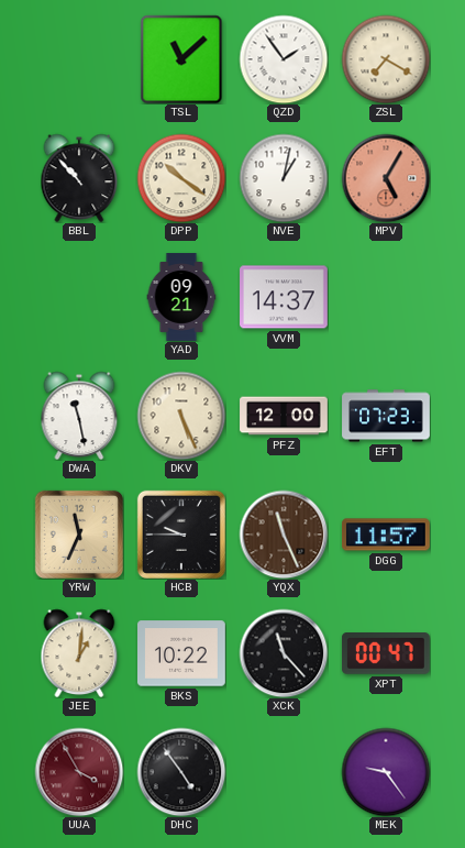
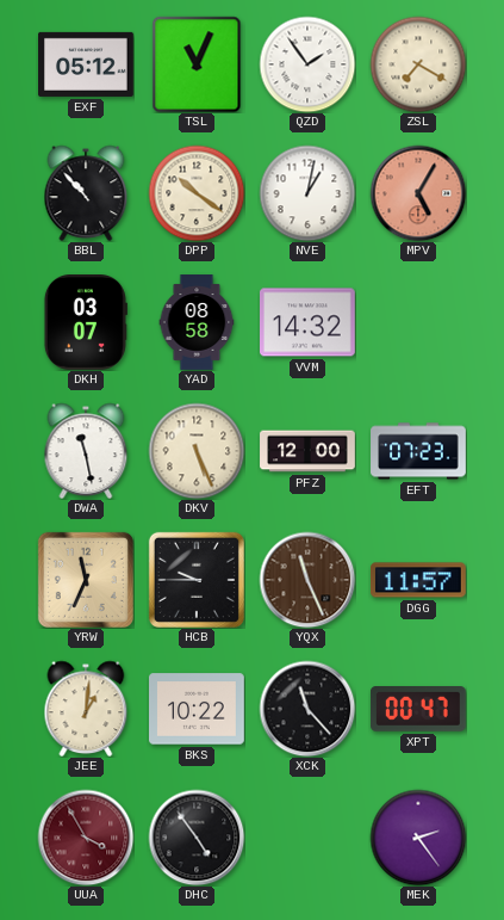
EXF: none -> 05:12
TSL: 11:08 -> 11:04
DKH: none -> 03:07
YAD: 09:21 -> 08:58
VVM: 14:37 -> 14:32
MEK: 9:24 -> 2:24
